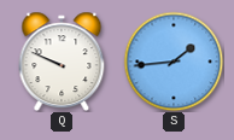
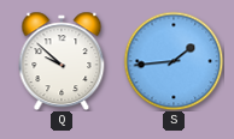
Q: 9:49 -> 9:52
